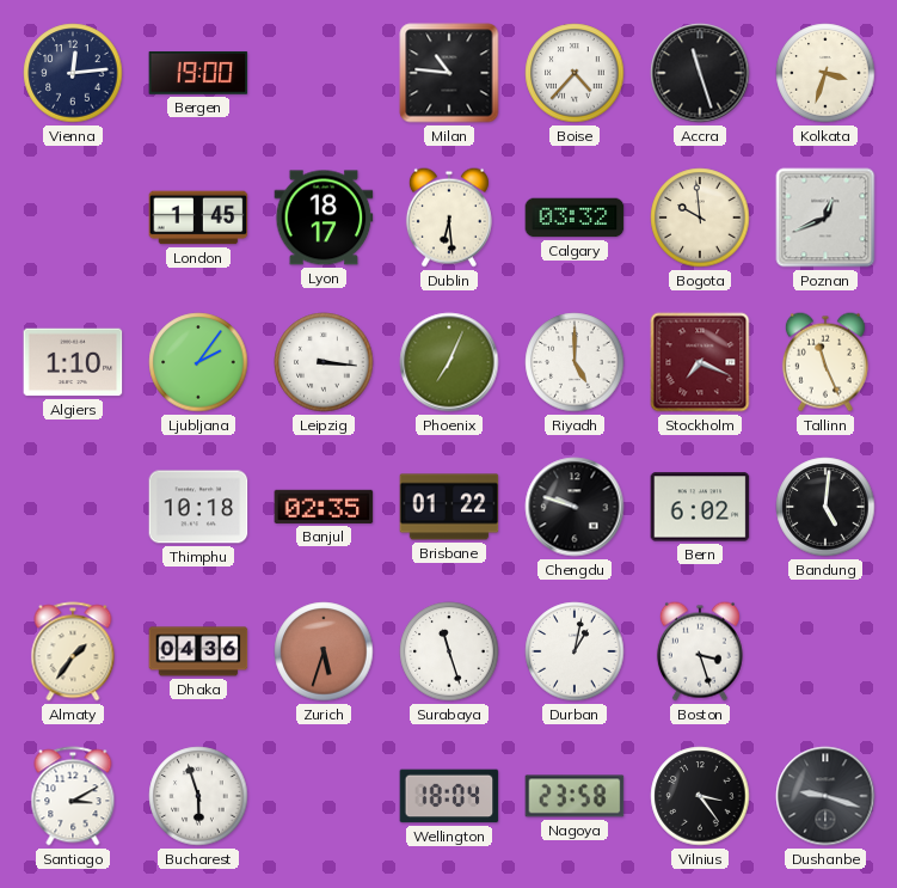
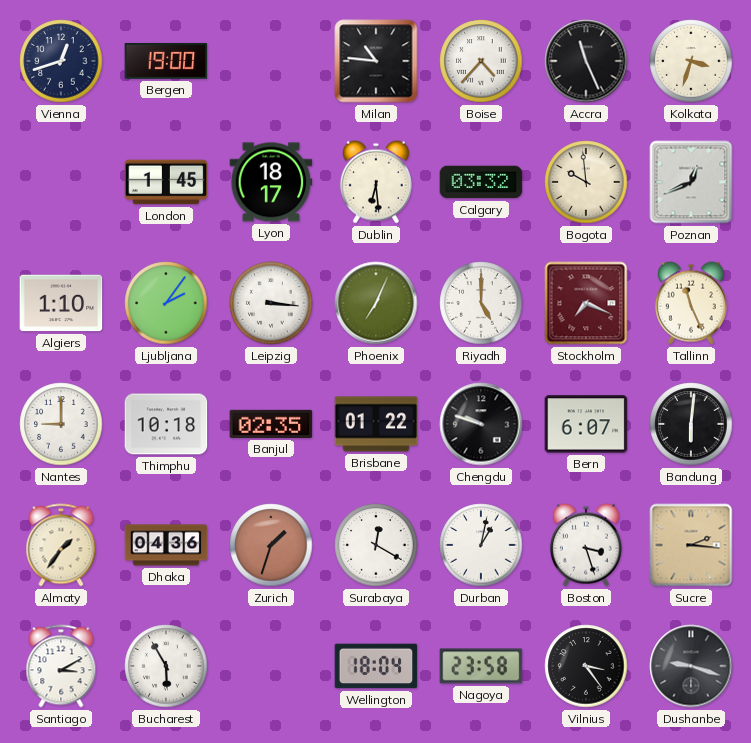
Vienna: 12:14 -> 12:42
Accra: 11:27 -> 11:26
Nantes: none -> 9:00
Bern: 6:02 -> 6:07
Bandung: 5:01 -> 6:01
Zurich: 5:33 -> 1:33
Surabaya: 11:27 -> 12:20
Sucre: none -> 2:16
Bucharest: 5:57 -> 5:55
